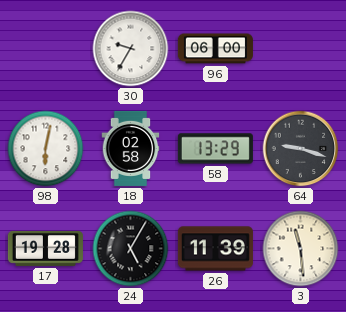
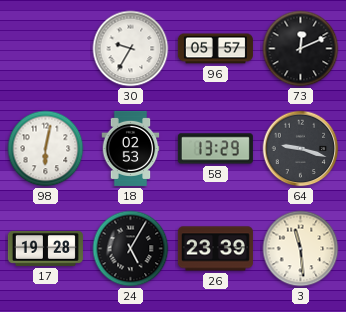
96: 06:00 -> 05:57
73: none -> 12:11
18: 02:58 -> 02:53
26: 11:39 -> 23:39
